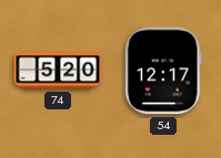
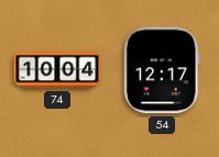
74: 5:20 -> 10:04
